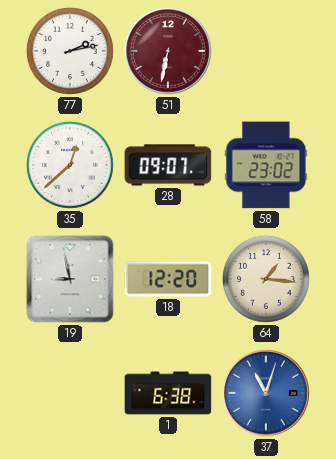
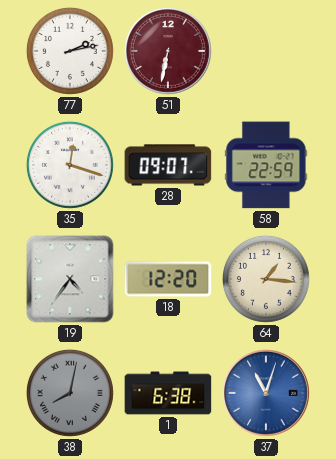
35: 12:38 -> 12:18
58: 23:02 -> 22:59
19: 8:58 -> 4:36
38: none -> 8:02
